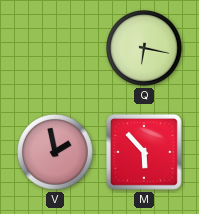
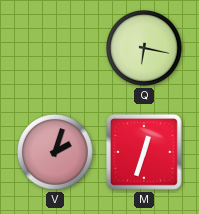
V: 1:58 -> 2:03
M: 5:53 -> 12:33
